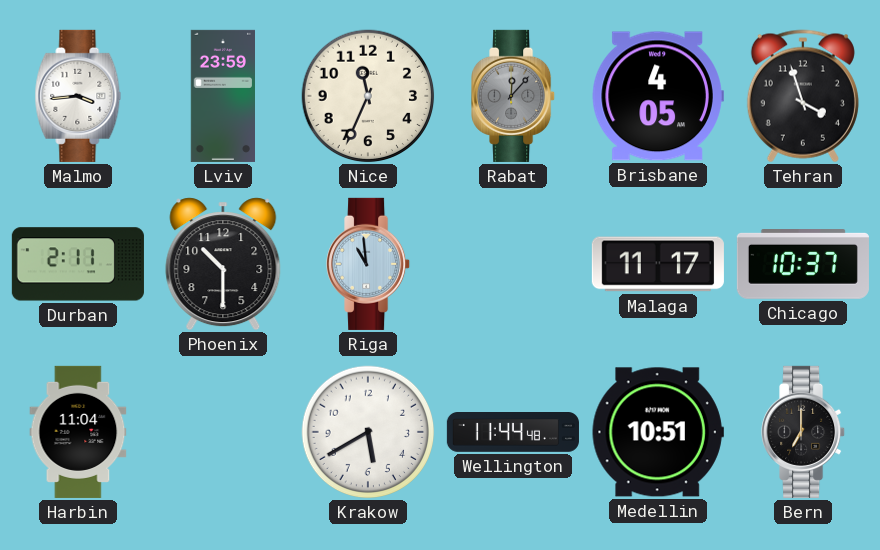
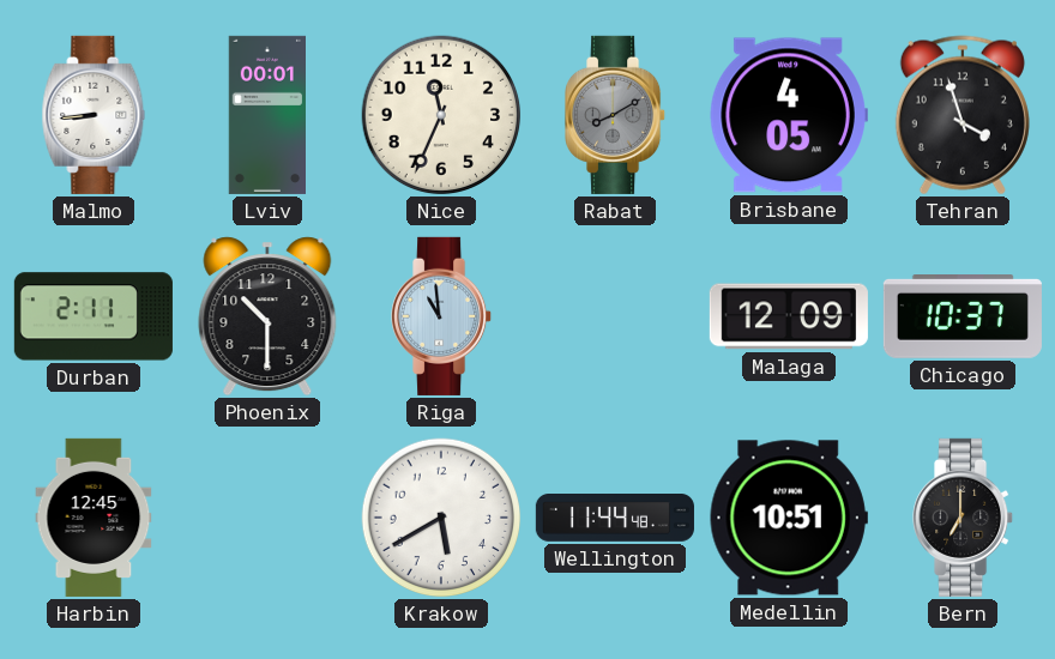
Malmo: 3:44 -> 8:44
Lviv: 23:59 -> 00:01
Rabat: 12:07 -> 8:10
Malaga: 11:17 -> 12:09
Harbin: 11:04 -> 12:45
